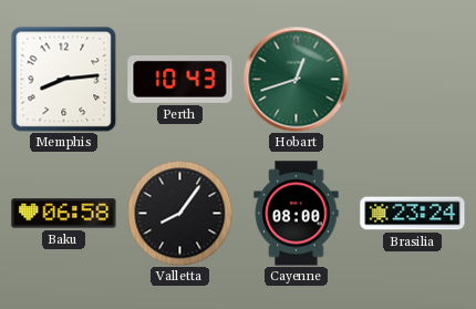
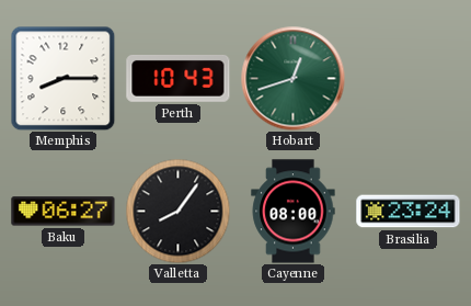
Memphis: 8:14 -> 8:15
Baku: 06:58 -> 06:27
